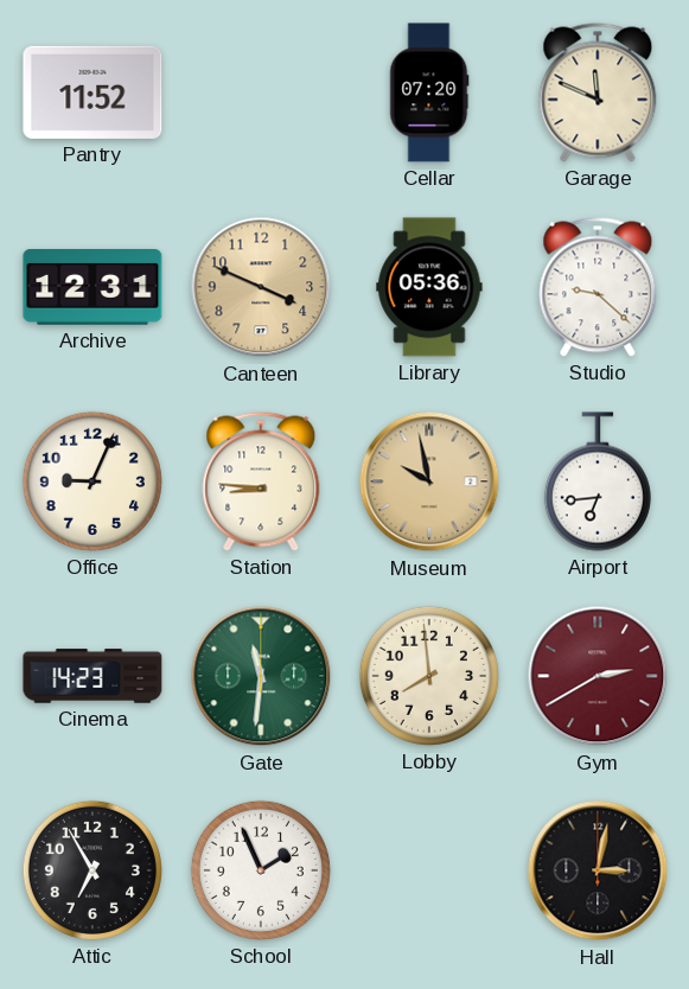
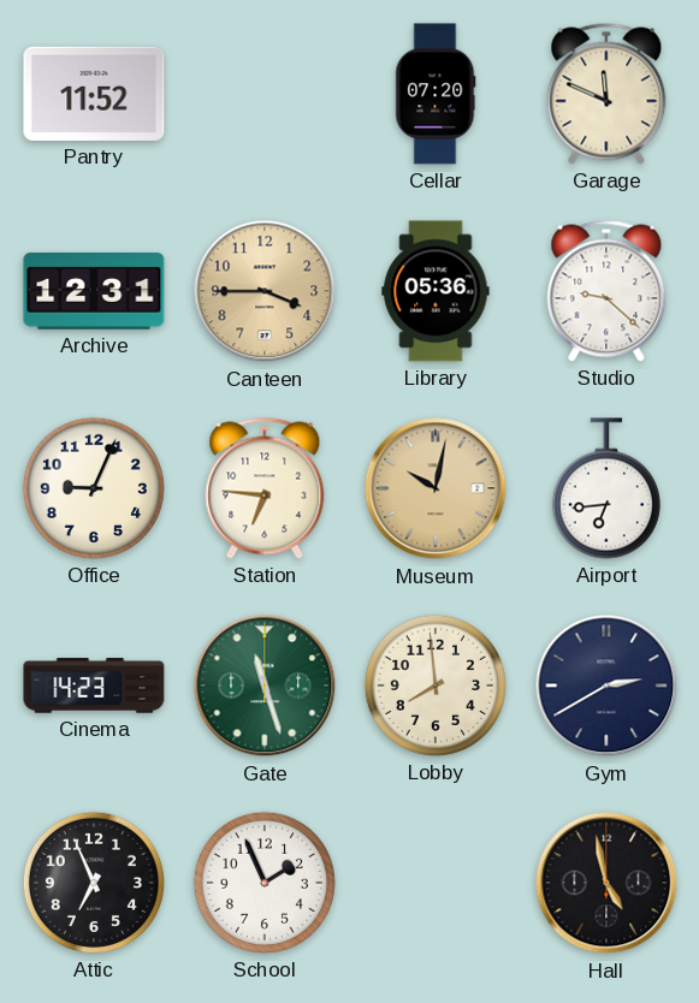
Canteen: 3:49 -> 3:45
Station: 8:46 -> 6:46
Museum: 9:58 -> 10:02
Gate: 11:31 -> 11:27
Gym dial: burgundy -> navy
Attic: 6:55 -> 6:56
Hall: 3:02 -> 4:58
